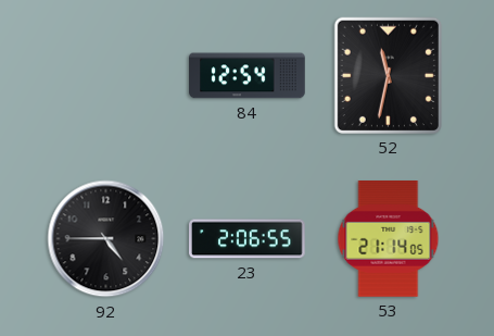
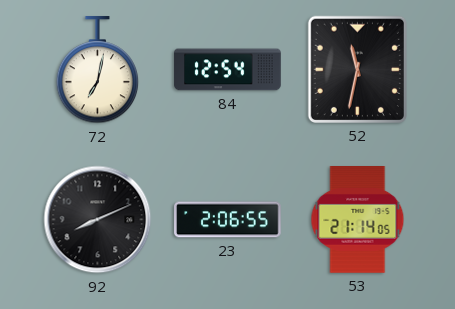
72: none -> 7:02
92: 4:45 -> 8:11
